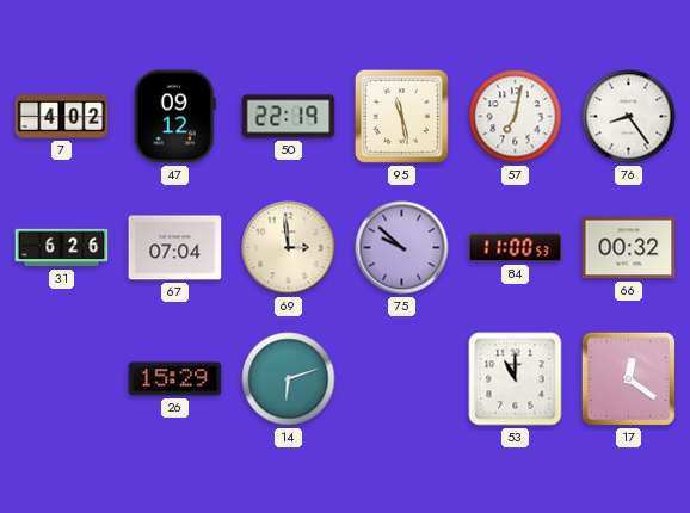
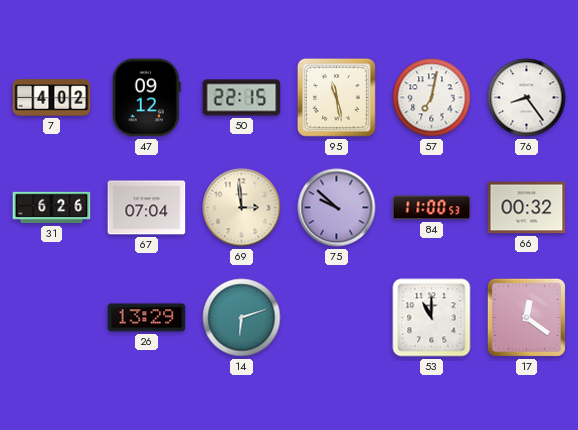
50: 22:19 -> 22:15
26: 15:29 -> 13:29
